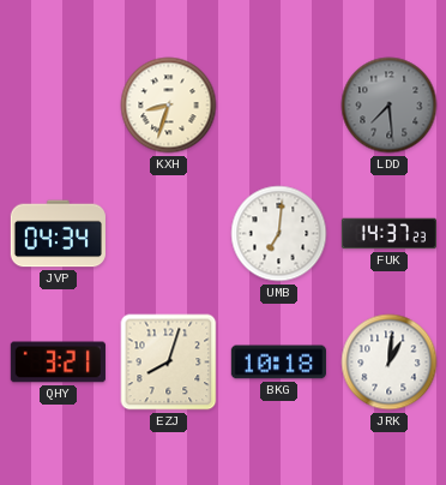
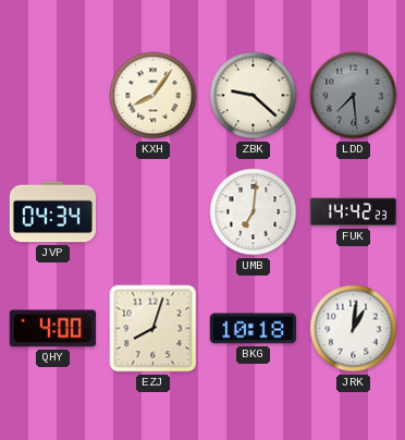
KXH: 8:33 -> 8:06
ZBK: none -> 9:22
FUK: 14:37 -> 14:42
QHY: 3:21 -> 4:00
